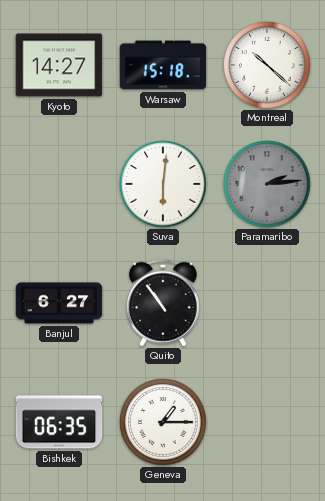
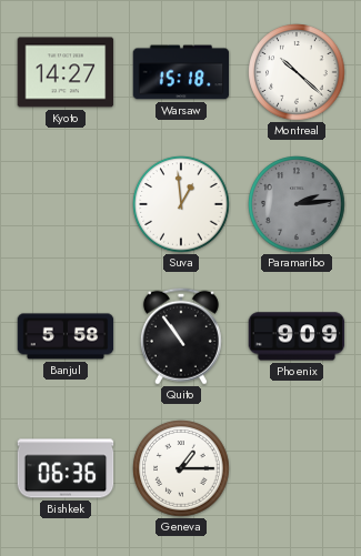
Suva: 6:01 -> 12:59
Banjul: 6:27 -> 5:58
Phoenix: none -> 9:09
Bishkek: 06:35 -> 06:36
